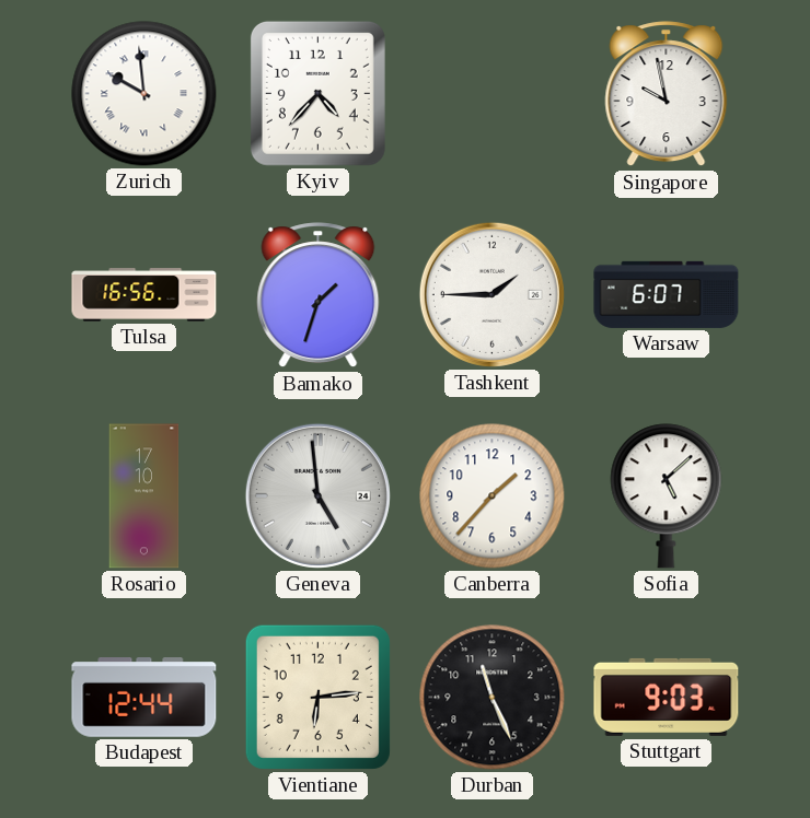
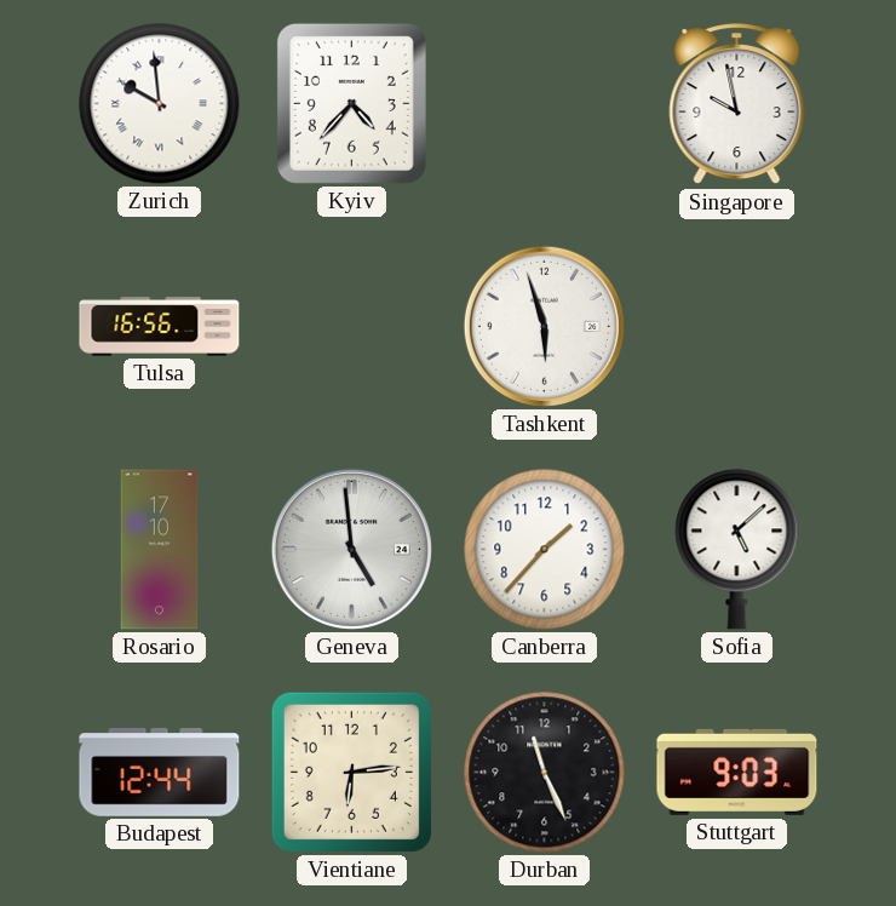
Bamako: 1:33 -> none
Tashkent: 1:45 -> 5:57
Warsaw: 6:07 -> none
